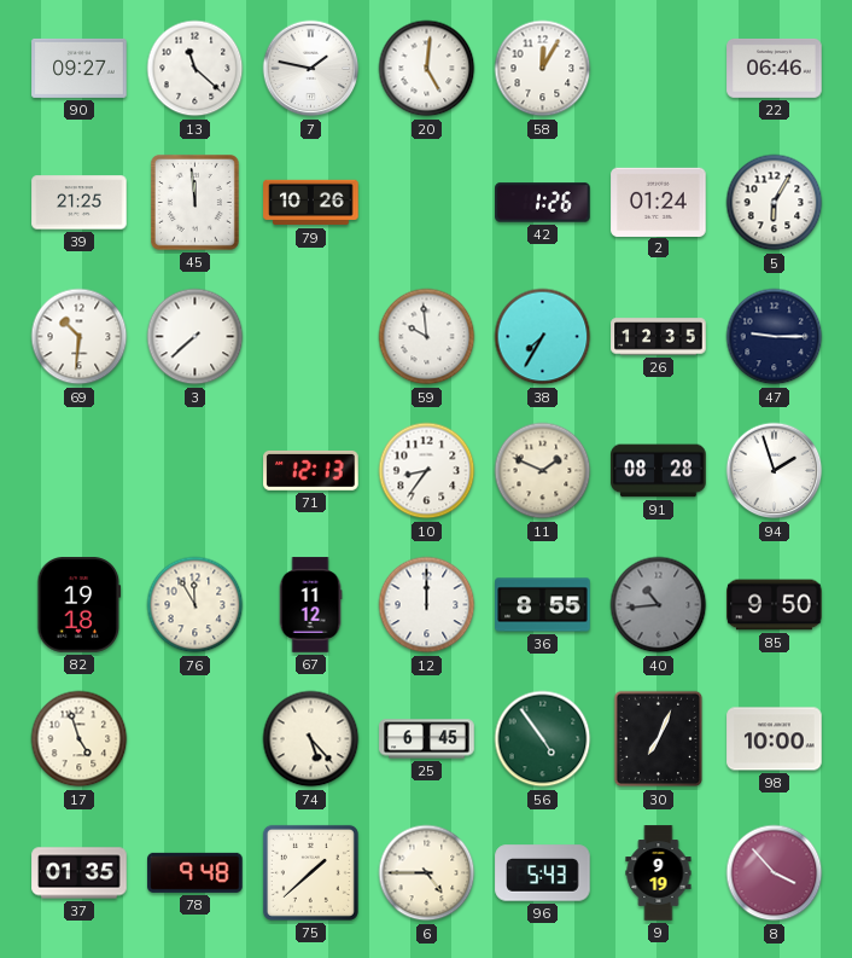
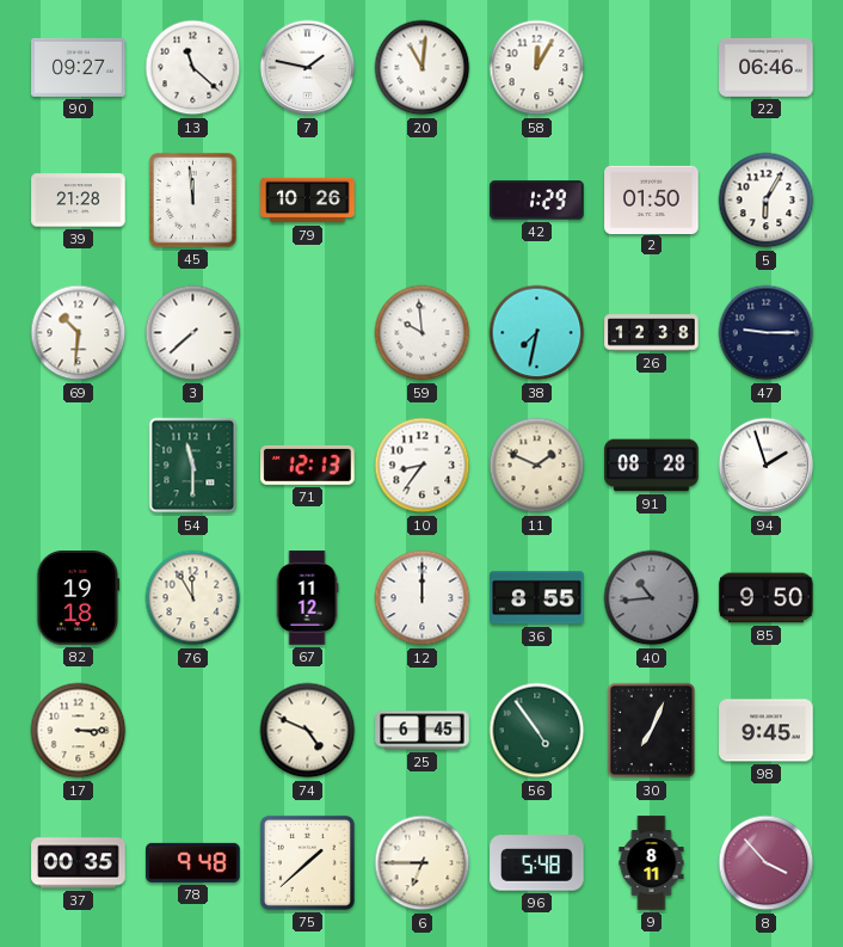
20: 5:01 -> 11:01
39: 21:25 -> 21:28
42: 1:26 -> 1:29
2: 01:24 -> 01:50
38: 7:35 -> 7:32
26: 12:35 -> 12:38
54: none -> 11:30
17: 4:57 -> 3:15
74: 5:23 -> 4:49
98: 10:00 -> 9:45
37: 01:35 -> 00:35
6: 4:45 -> 6:45
96: 5:43 -> 5:48
9: 9:19 -> 8:11
